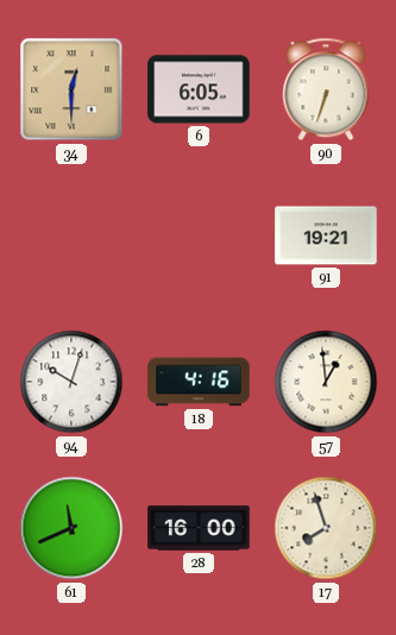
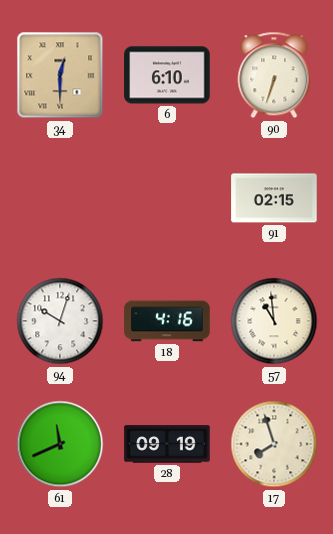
6: 6:05 -> 6:10
91: 19:21 -> 02:15
57: 12:59 -> 10:59
28: 16:00 -> 09:19
